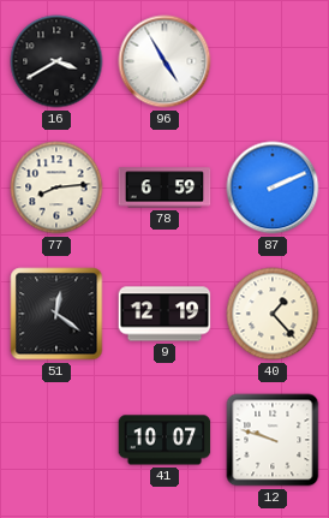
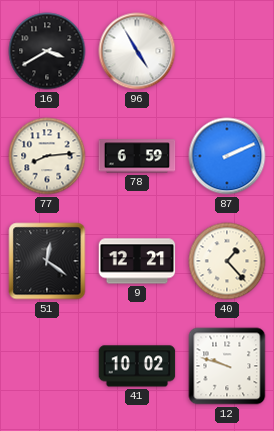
9: 12:19 -> 12:21
41: 10:07 -> 10:02
